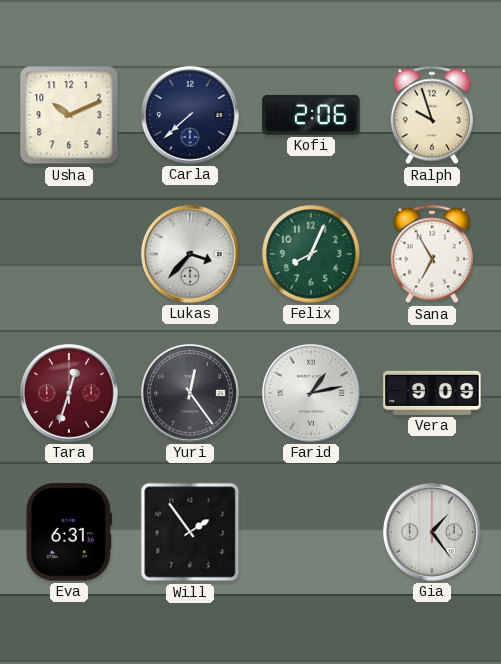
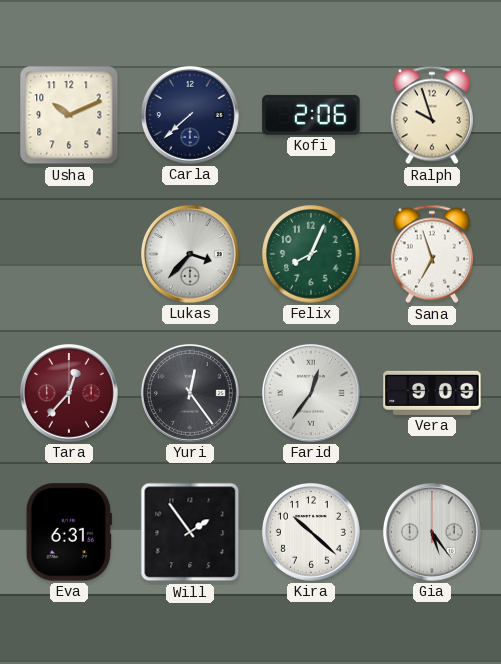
Sana: 6:55 -> 6:57
Tara: 12:33 -> 12:37
Farid: 1:13 -> 12:36
Kira: none -> 10:22
Gia: 1:24 -> 5:24
